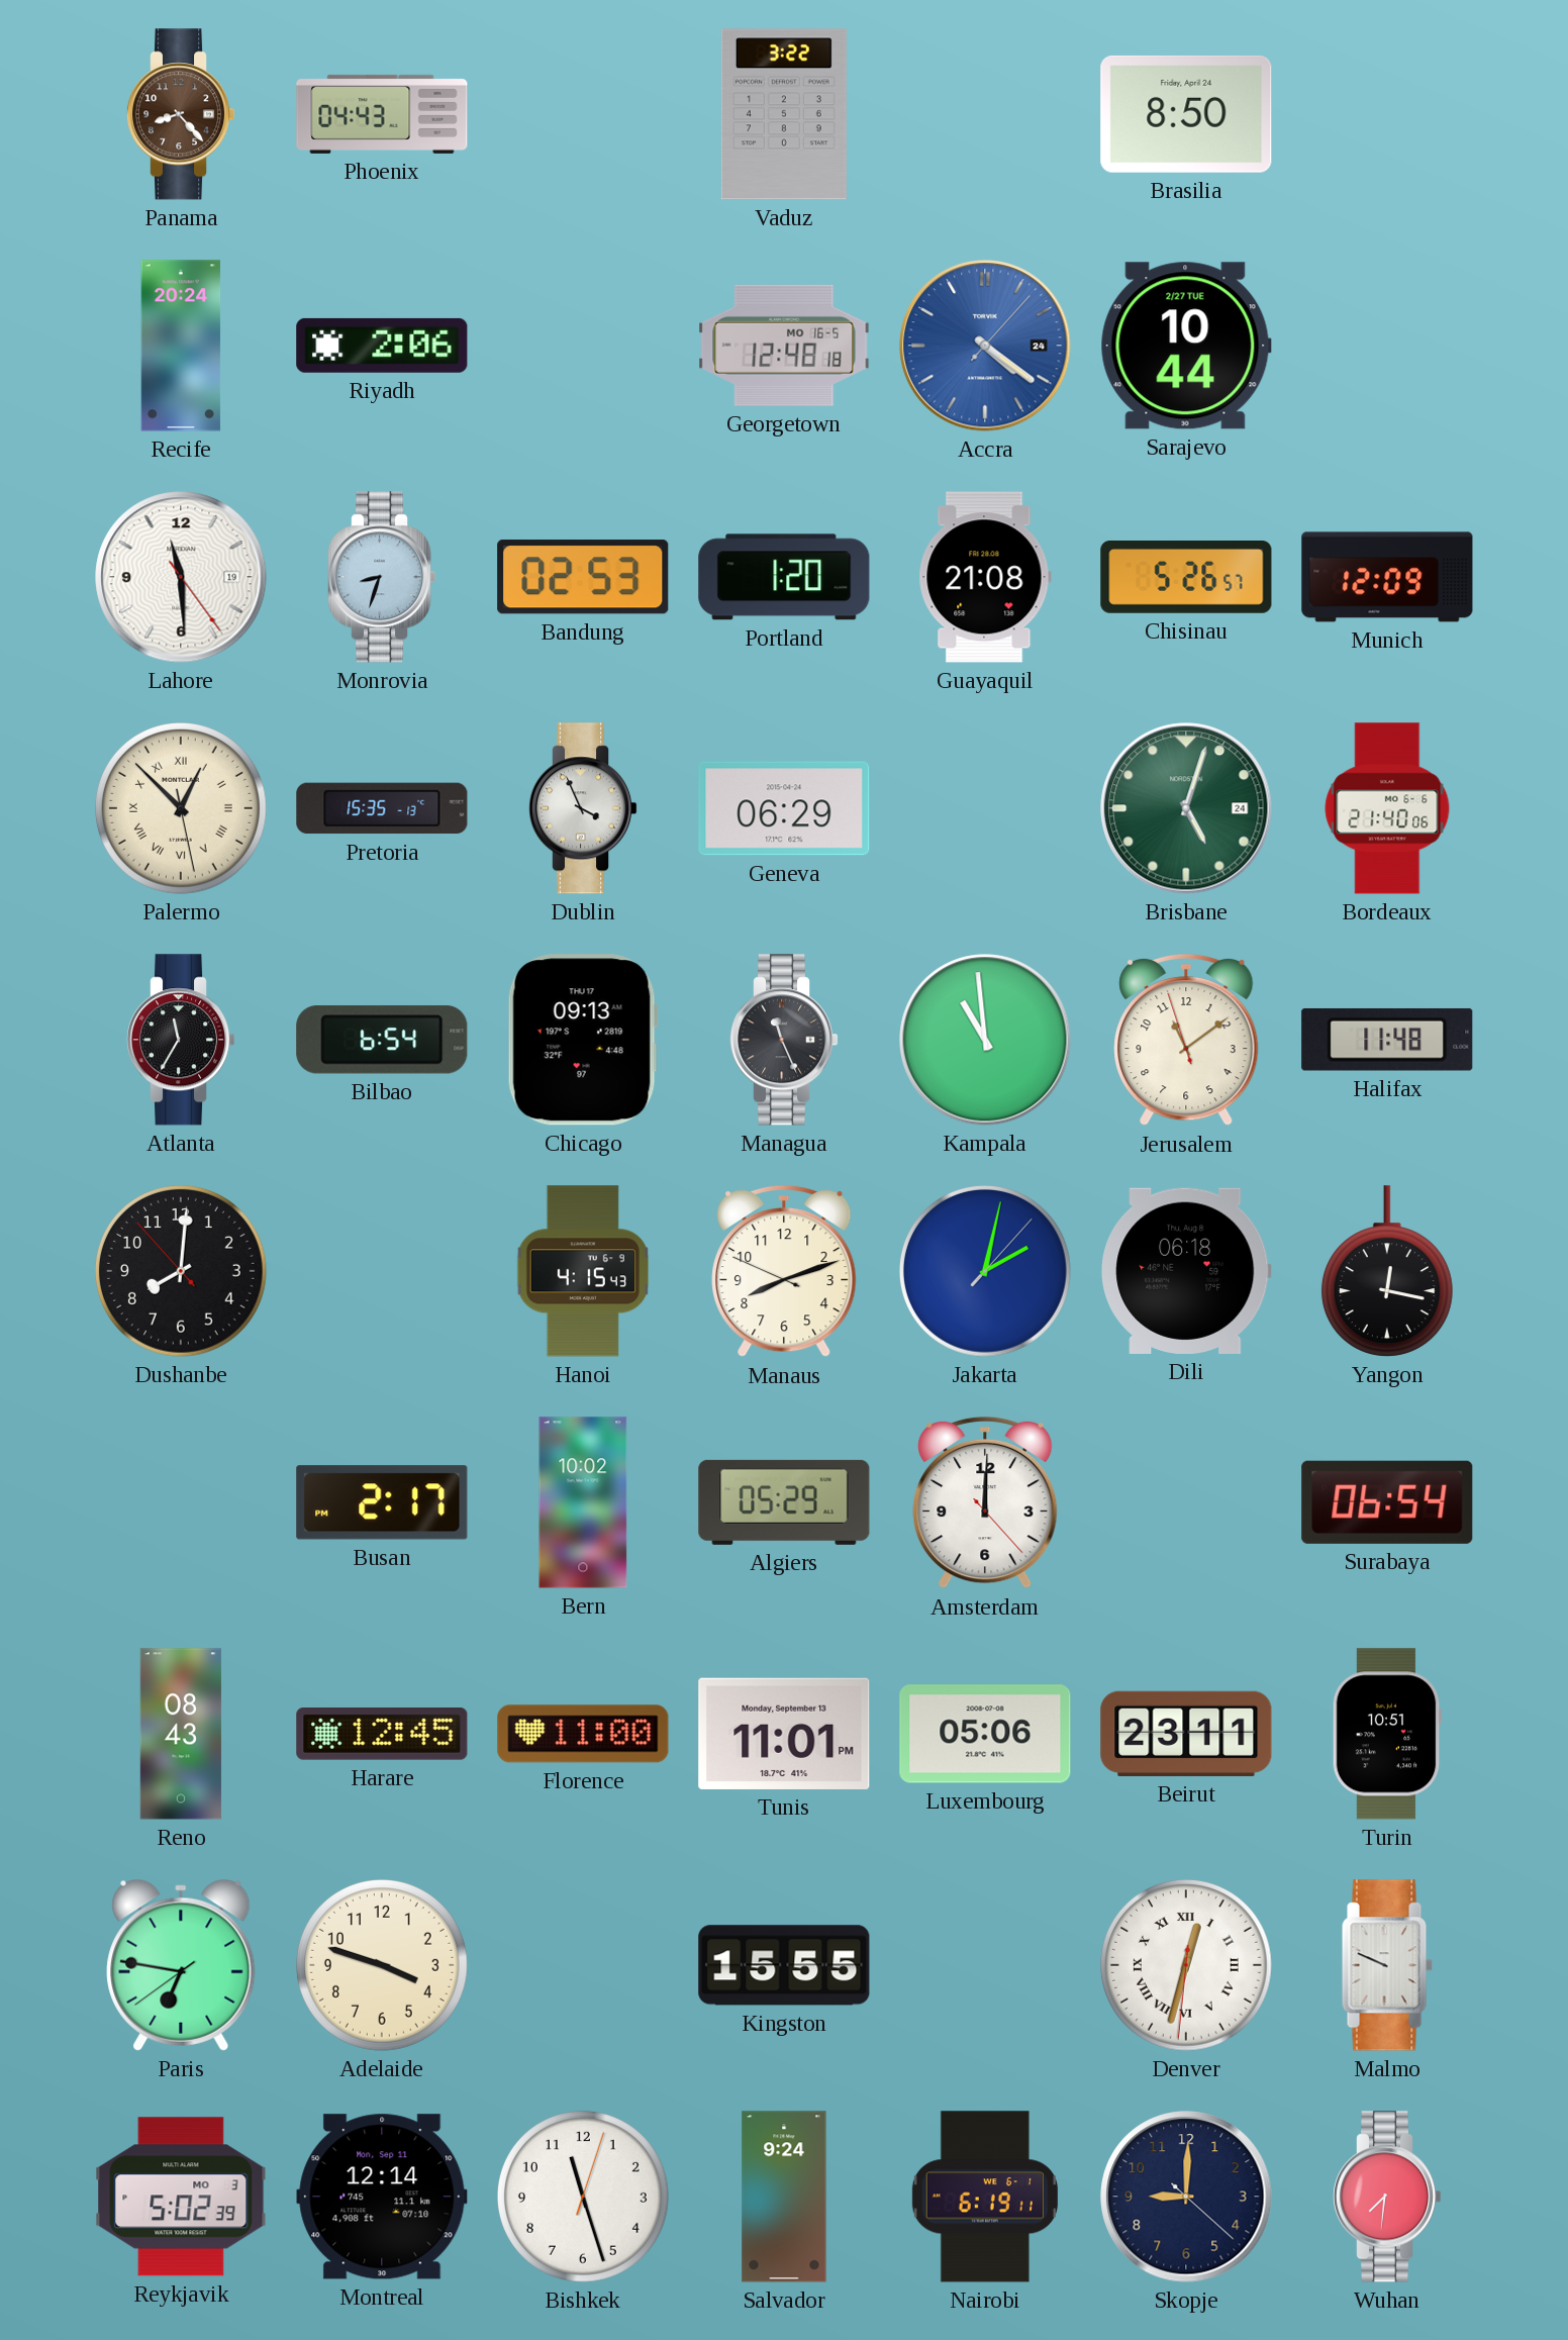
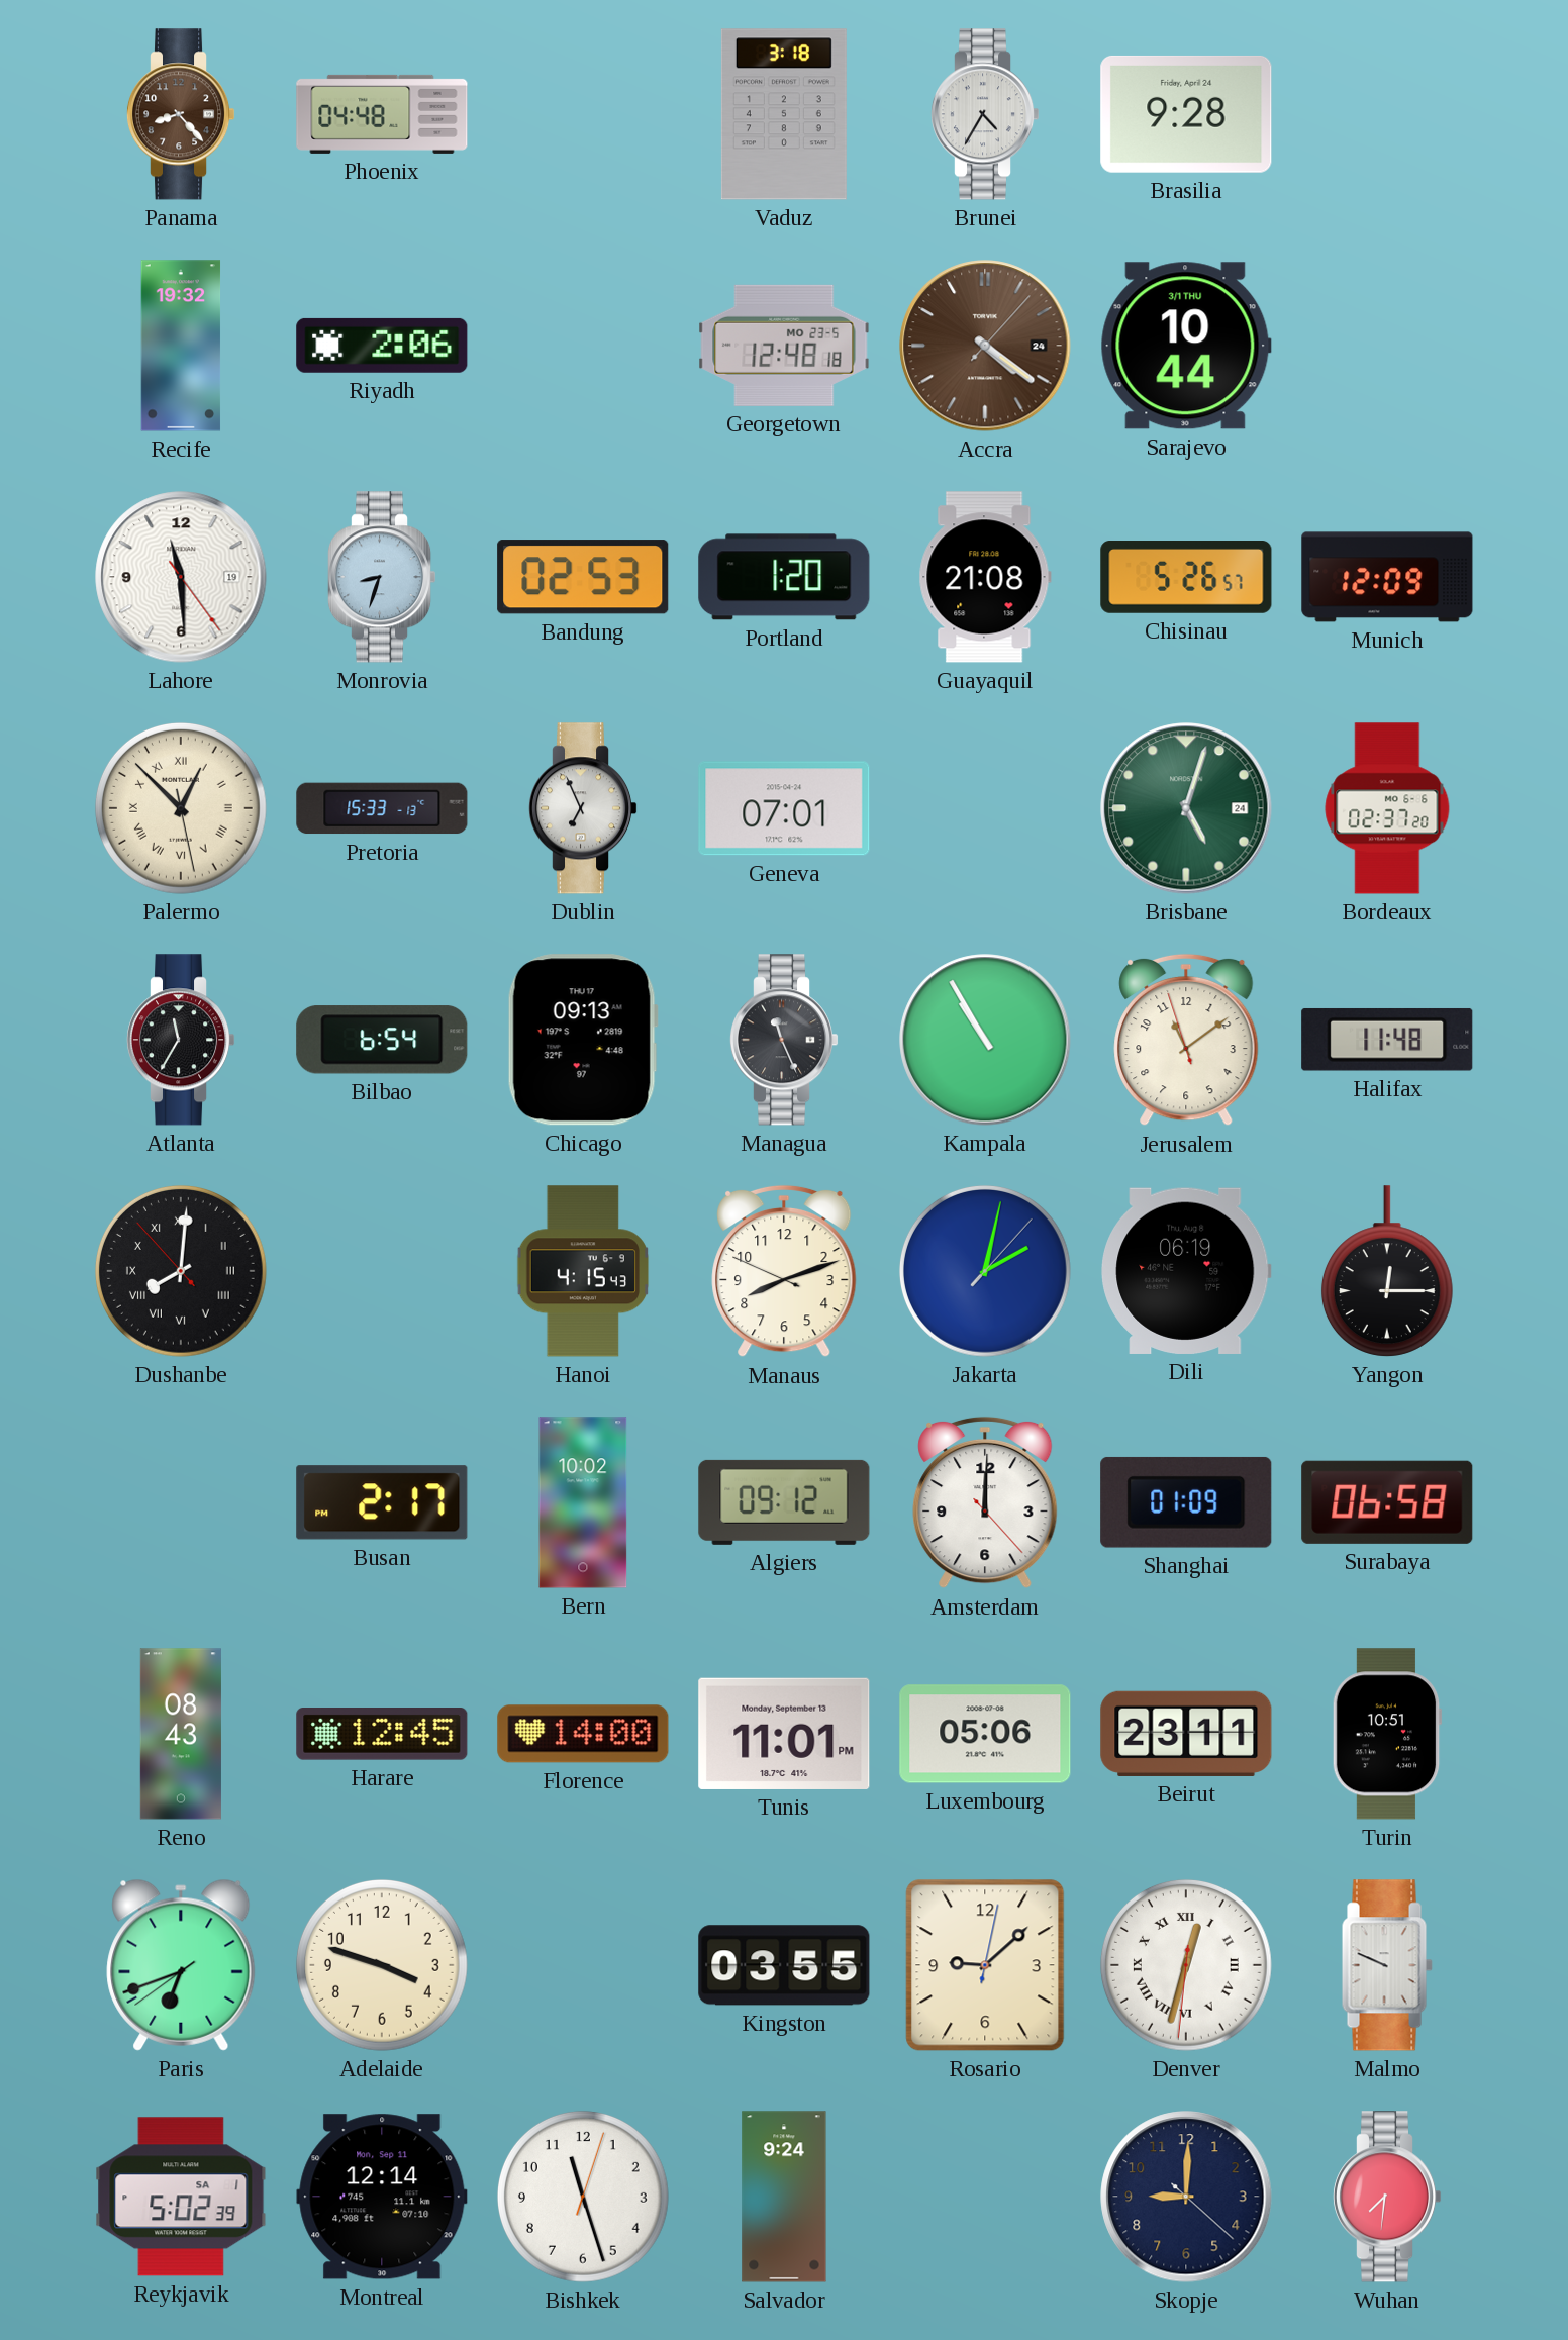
Phoenix: 04:43 -> 04:48
Vaduz: 3:22 -> 3:18
Brunei: none -> 4:35
Brasilia: 8:50 -> 9:28
Recife: 20:24 -> 19:32
Georgetown date: MO 16-5 -> MO 23-5
Accra dial: blue -> brown
Sarajevo date: 2/27 TUE -> 3/1 THU
Pretoria: 15:35 -> 15:33
Dublin: 3:56 -> 6:56
Geneva: 06:29 -> 07:01
Bordeaux: 21:40 -> 02:37
Kampala: 10:59 -> 10:55
Dushanbe numerals: Arabic -> Roman
Dili: 06:18 -> 06:19
Yangon: 12:17 -> 12:15
Algiers: 05:29 -> 09:12
Shanghai: none -> 01:09
Surabaya: 06:54 -> 06:58
Florence: 11:00 -> 14:00
Paris: 6:46 -> 6:41
Kingston: 15:55 -> 03:55
Rosario: none -> 9:08
Reykjavik date: MO 3 -> SA 1
Nairobi: 6:19 -> none
